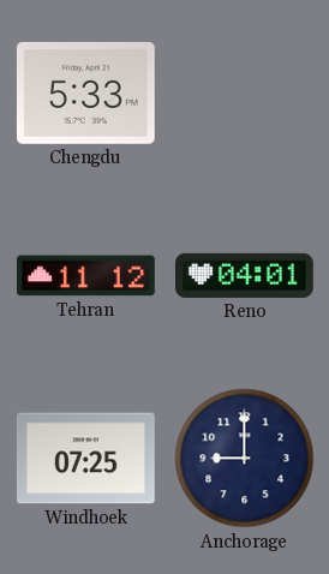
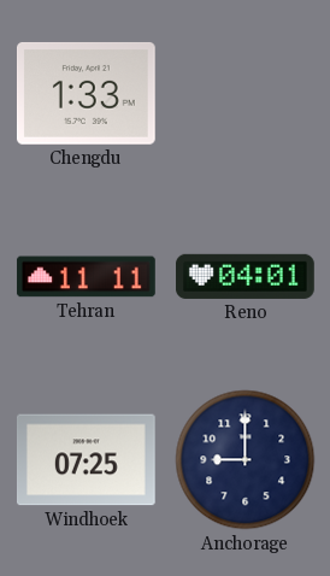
Chengdu: 5:33 -> 1:33
Tehran: 11:12 -> 11:11
